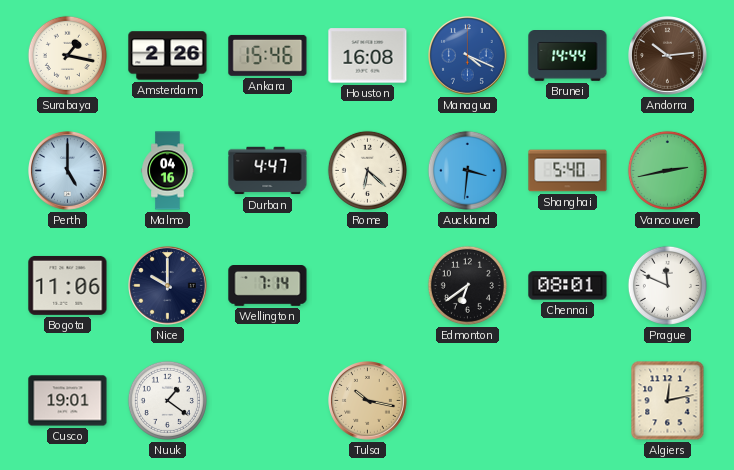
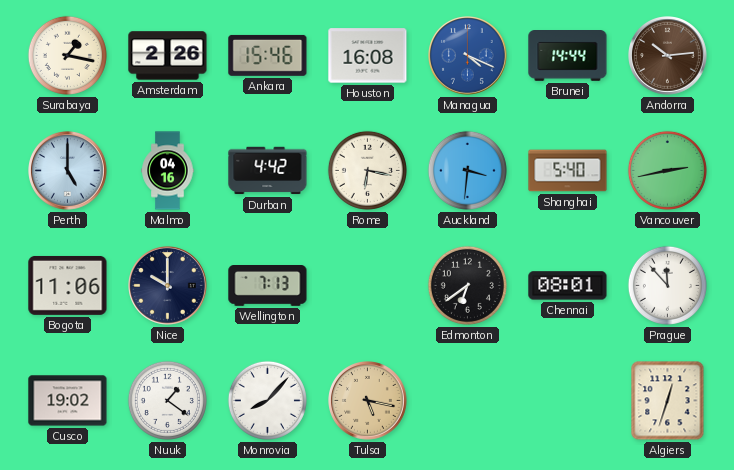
Durban: 4:47 -> 4:42
Rome: 6:22 -> 6:17
Wellington: 7:14 -> 7:13
Prague: 11:49 -> 11:53
Cusco: 19:01 -> 19:02
Monrovia: none -> 8:07
Tulsa: 10:17 -> 5:17
Algiers: 12:13 -> 12:33
